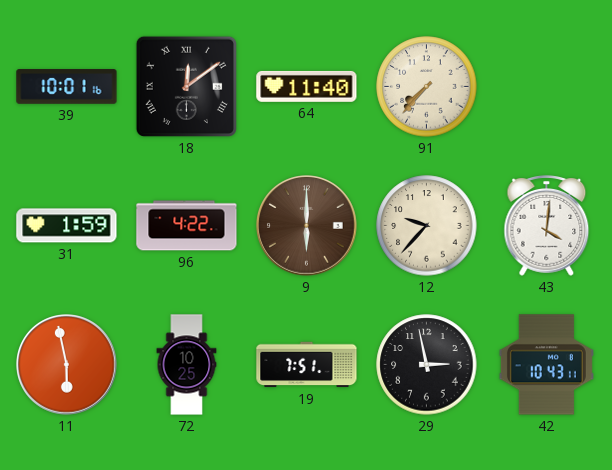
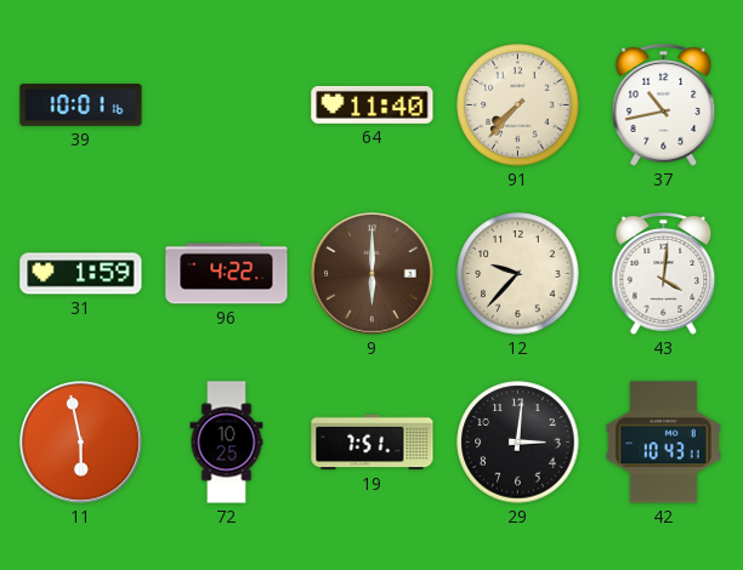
18: 12:09 -> none
37: none -> 10:43
29: 2:58 -> 3:01
